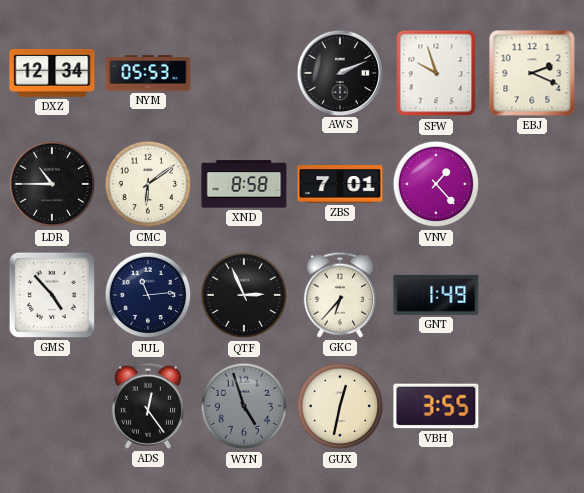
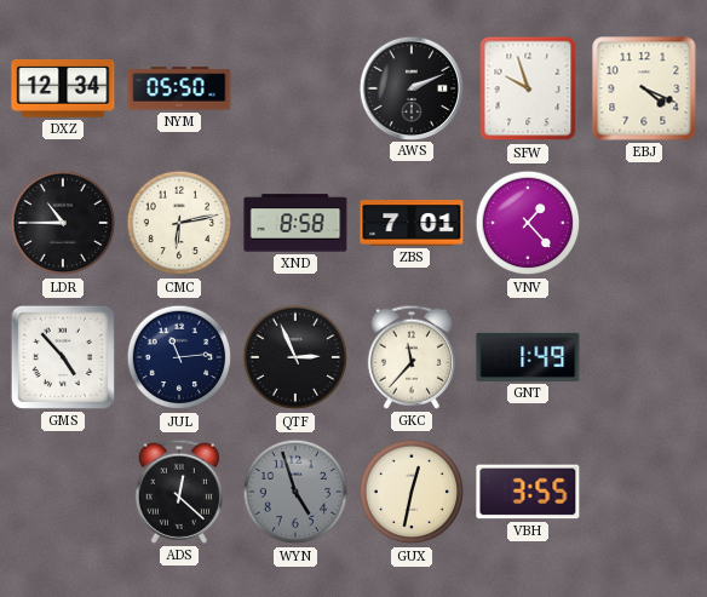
NYM: 05:53 -> 05:50
EBJ: 2:19 -> 4:19
CMC: 6:09 -> 6:13
GKC: 6:37 -> 11:37
ADS: 12:24 -> 12:22
